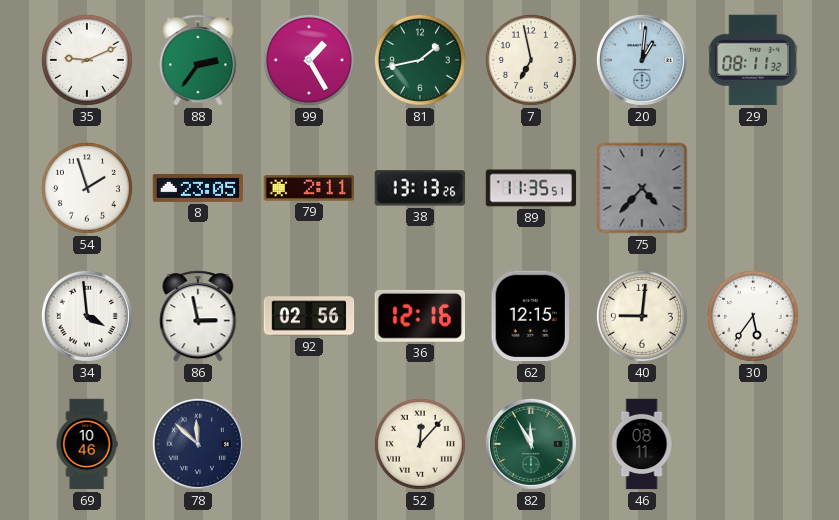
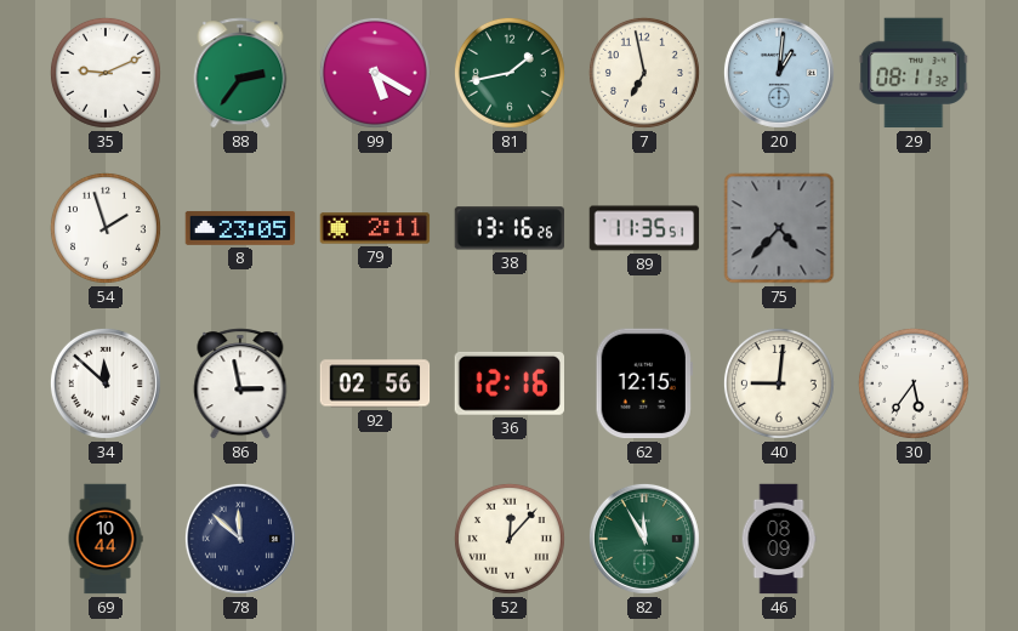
99: 1:25 -> 5:20
38: 13:13 -> 13:16
34: 3:59 -> 11:52
69: 10:46 -> 10:44
46: 08:11 -> 08:09
